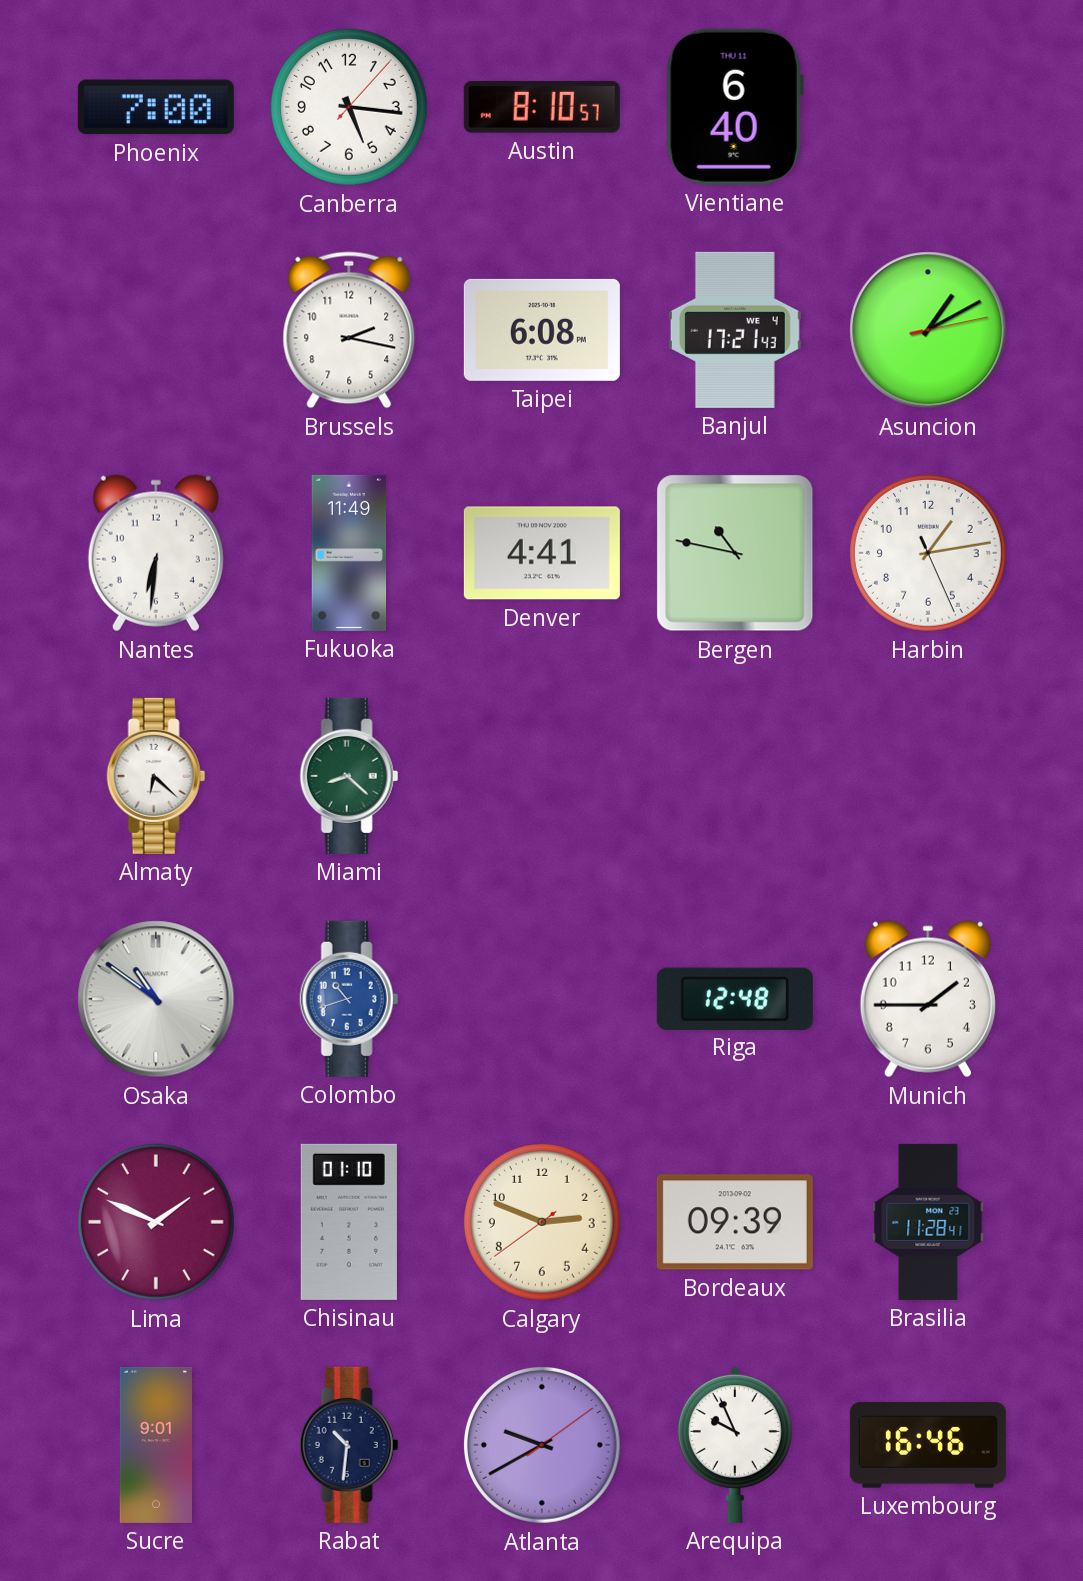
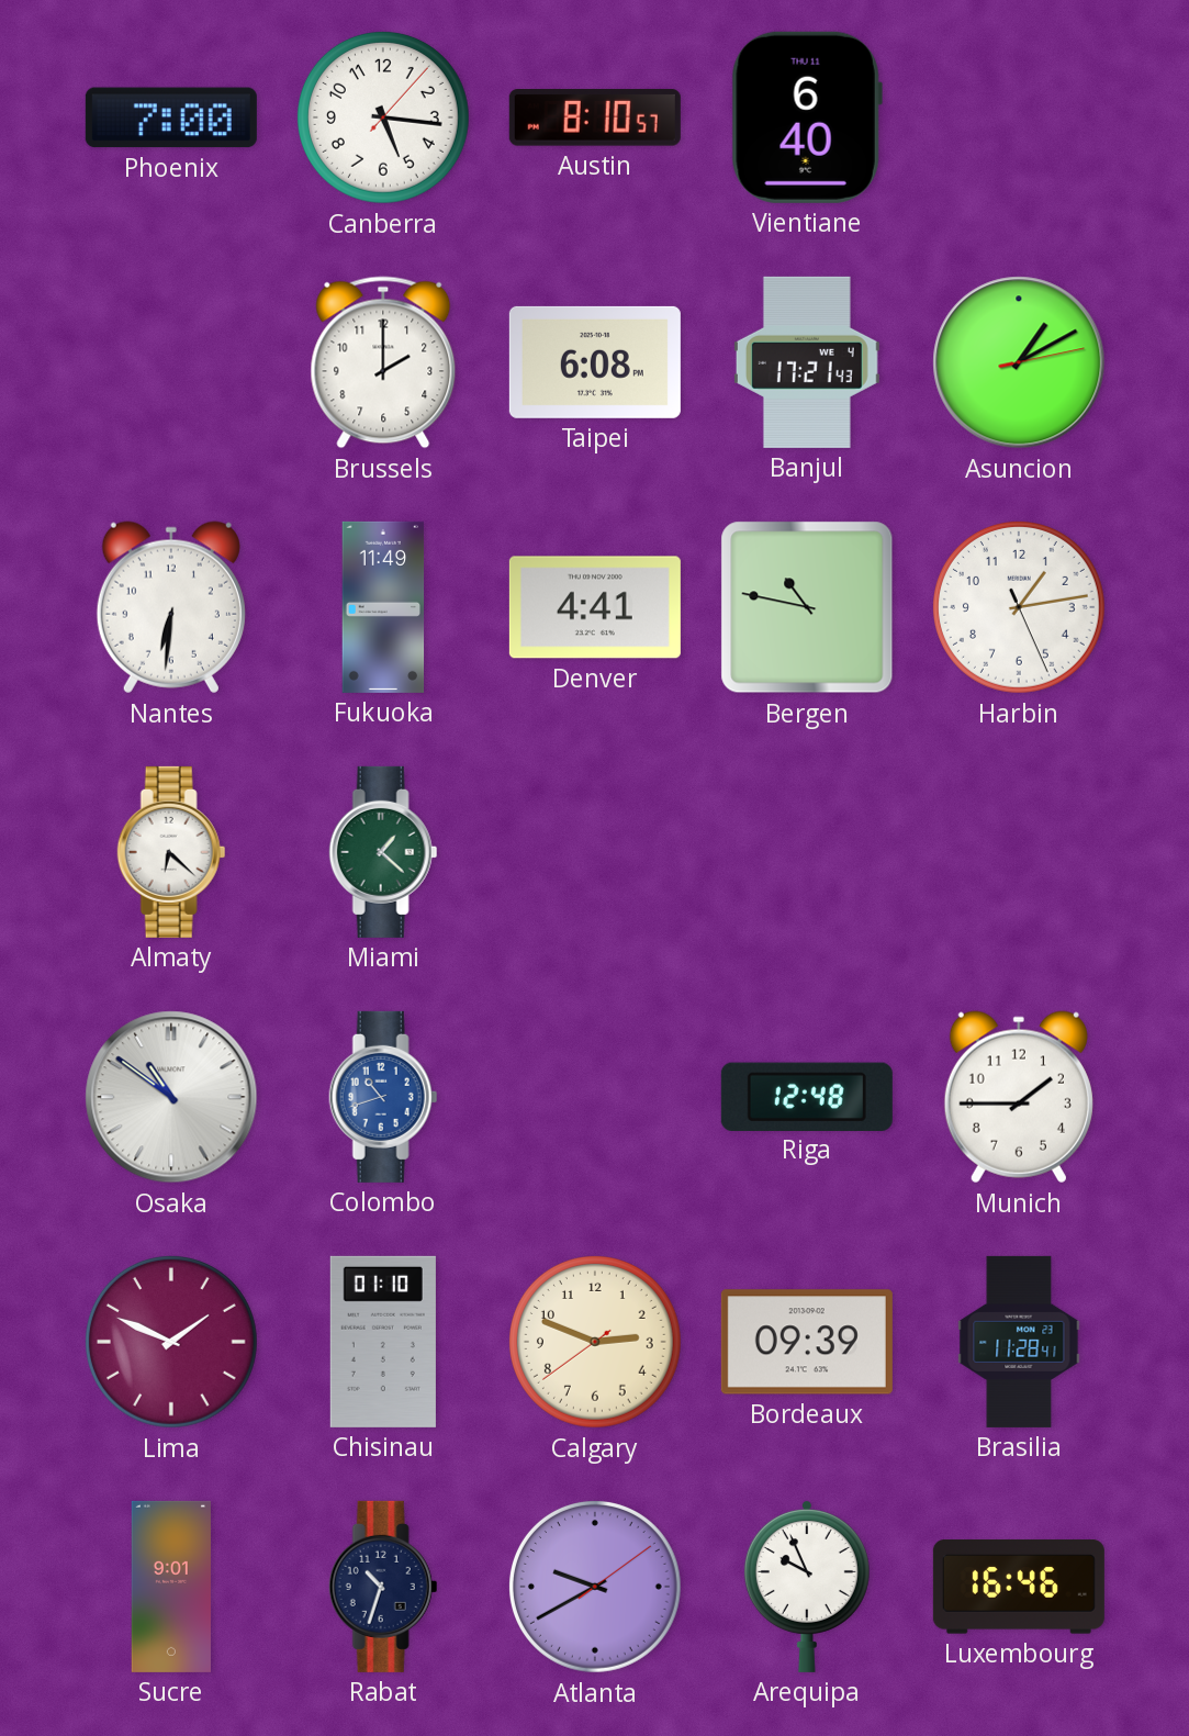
Brussels: 2:17 -> 2:00
Miami: 8:22 -> 1:22
Rabat: 10:31 -> 10:33
